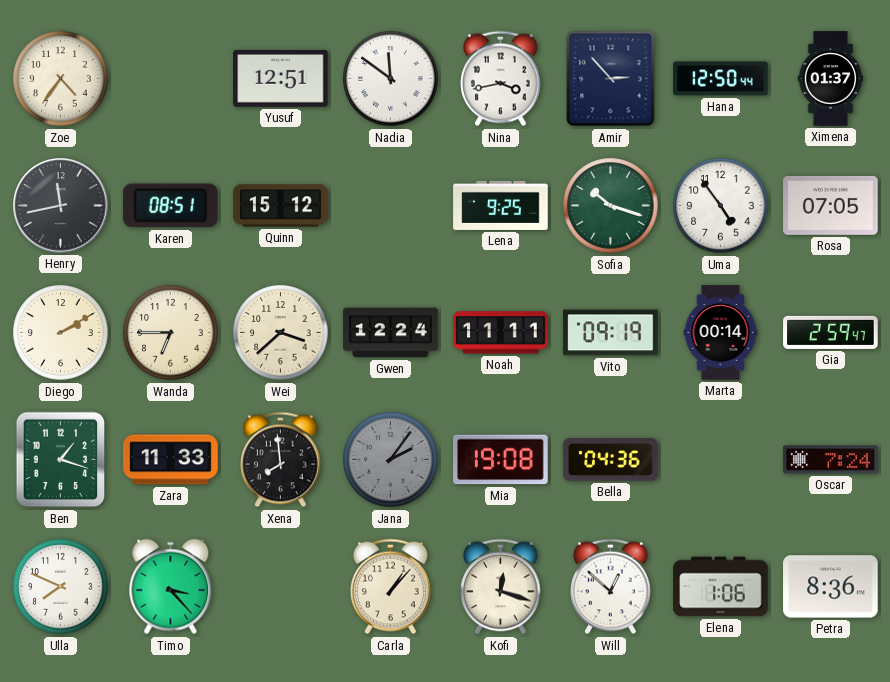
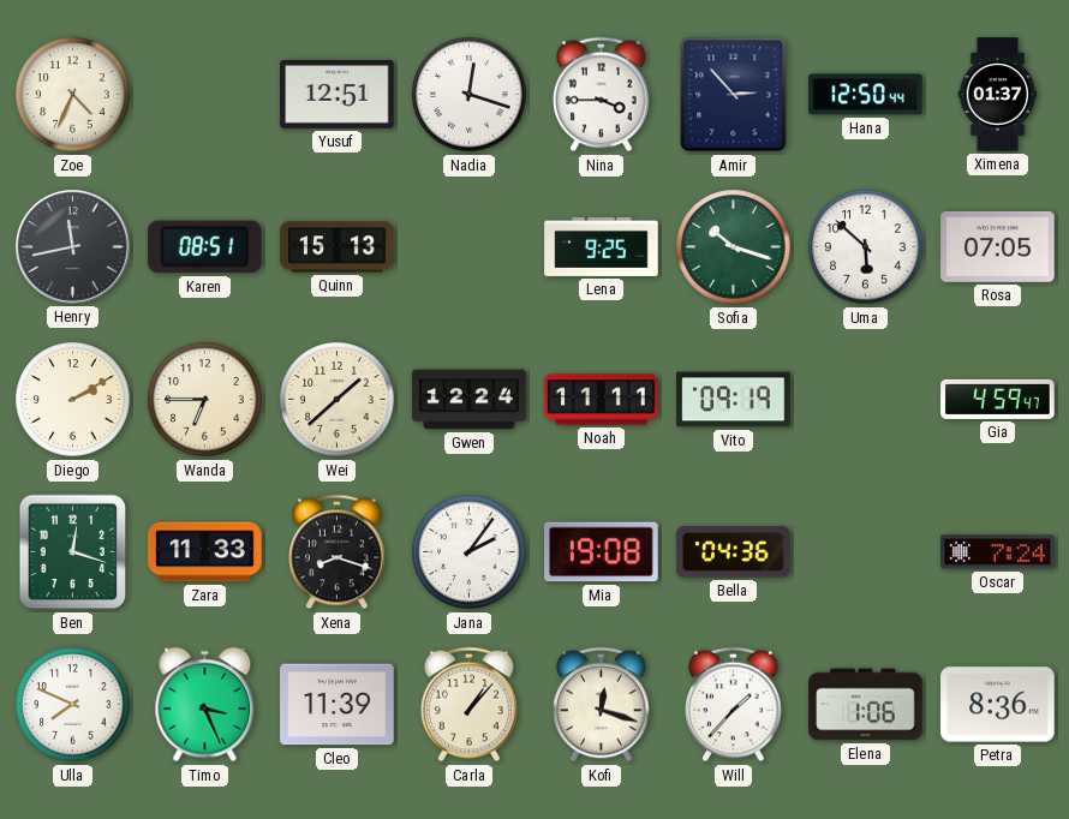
Zoe: 4:36 -> 4:34
Nadia: 11:51 -> 12:18
Nina: 3:43 -> 3:45
Quinn: 15:12 -> 15:13
Uma: 4:54 -> 5:52
Wei: 3:38 -> 1:38
Marta: 00:14 -> none
Gia: 2:59 -> 4:59
Ben: 1:18 -> 12:18
Xena: 7:59 -> 8:18
Jana dial: grey -> white
Timo: 3:23 -> 3:26
Cleo: none -> 11:39
Will: 12:52 -> 1:37
